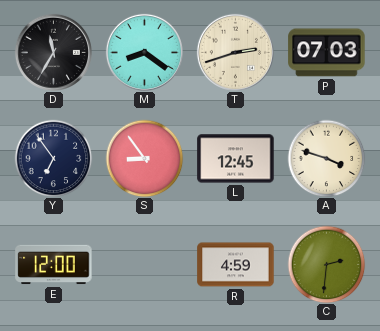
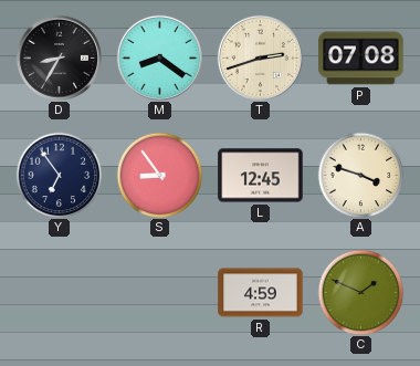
D: 11:35 -> 8:35
P: 07:03 -> 07:08
E: 12:00 -> none
C: 2:31 -> 1:49
